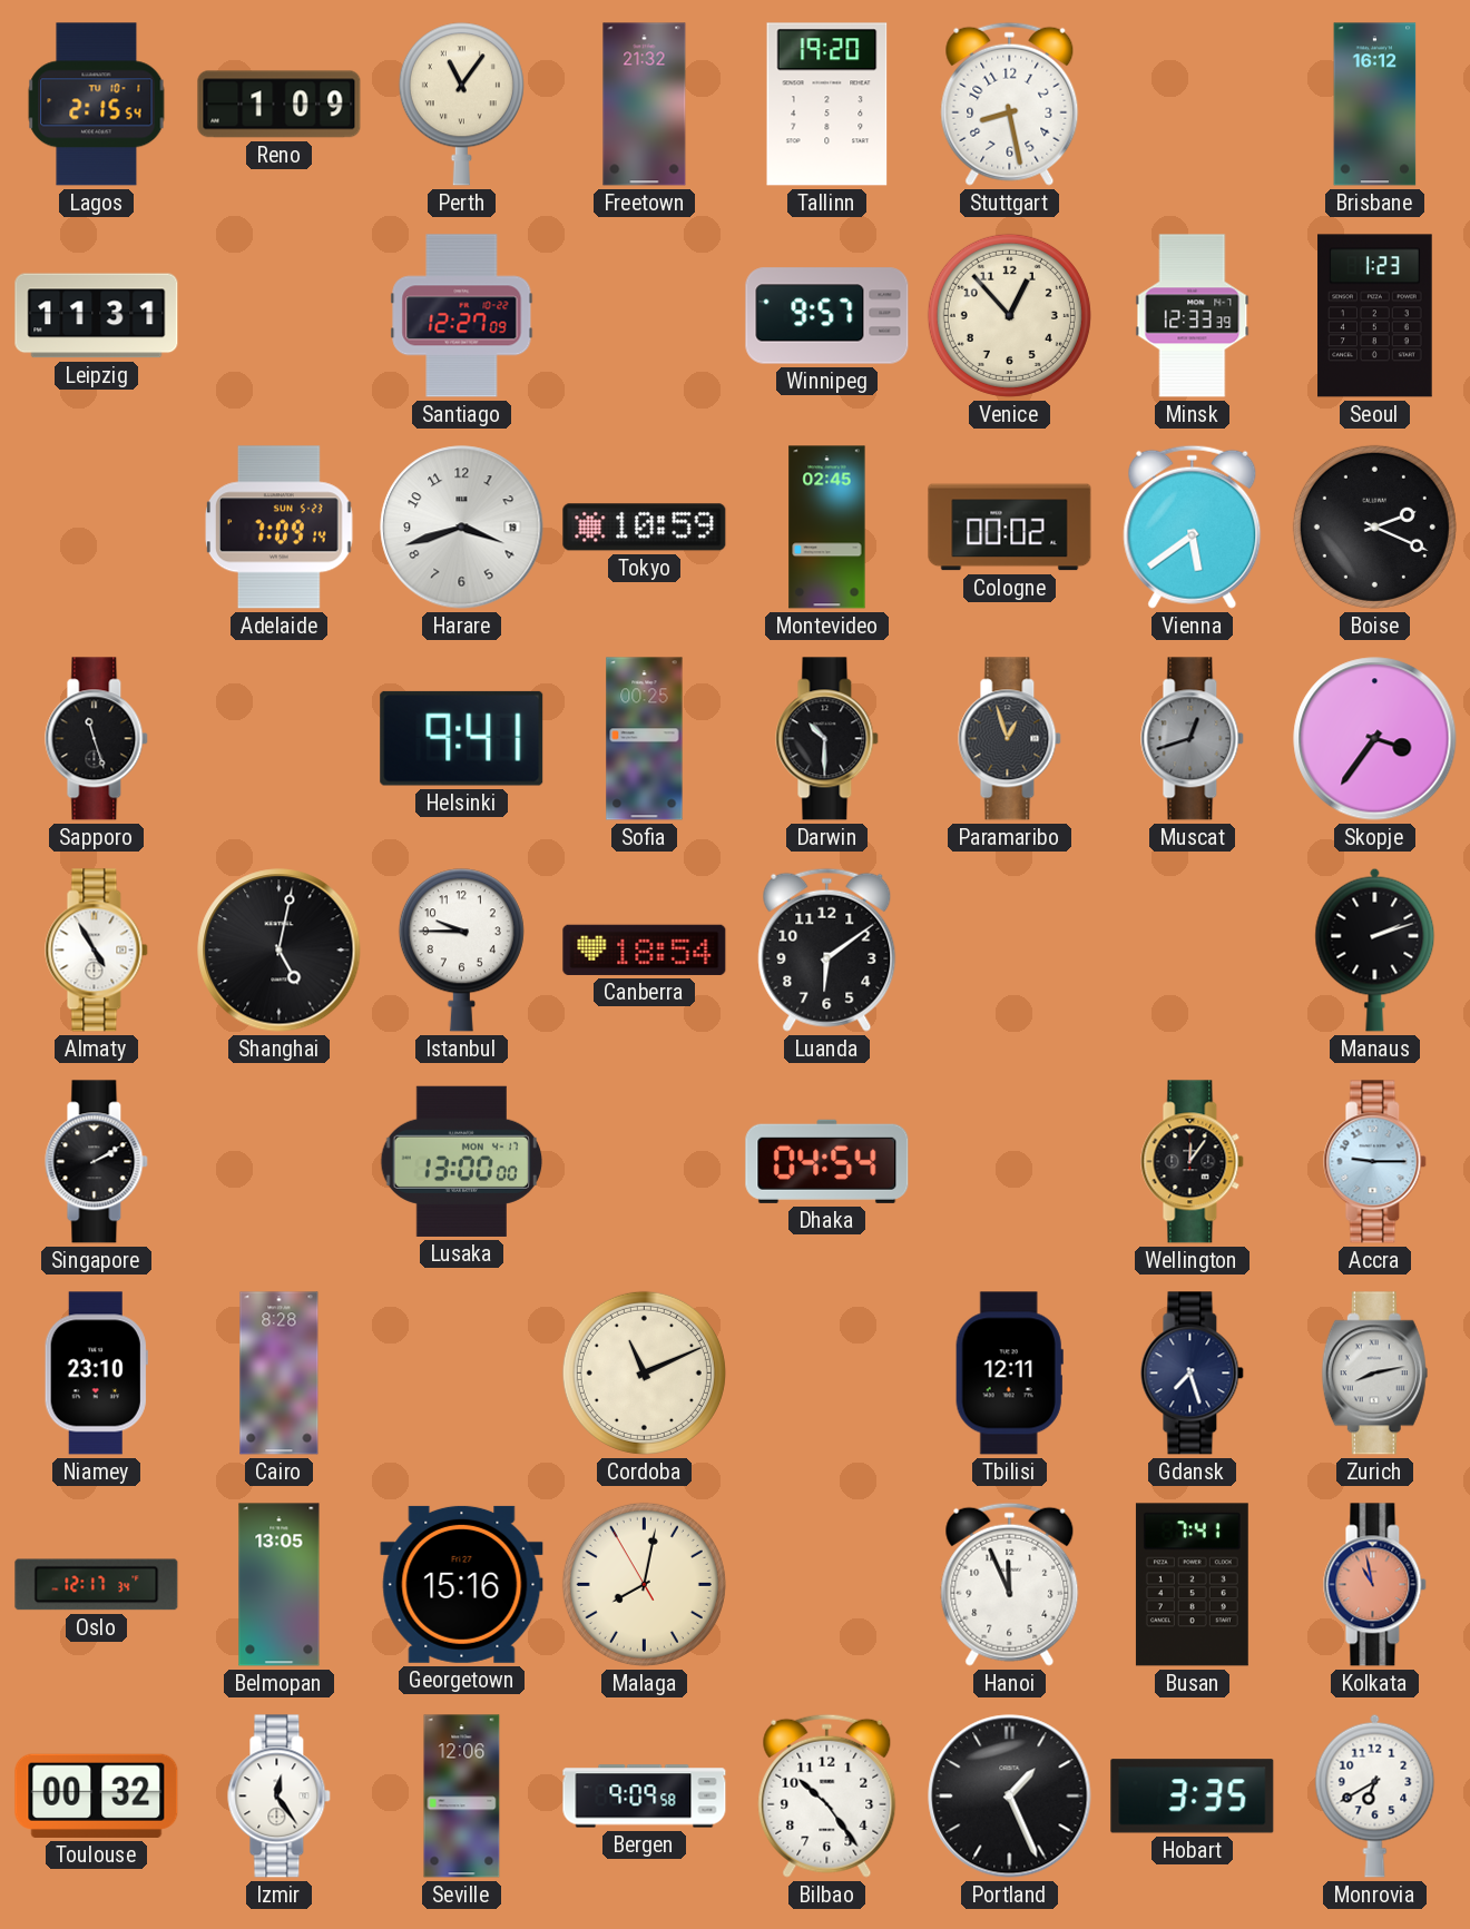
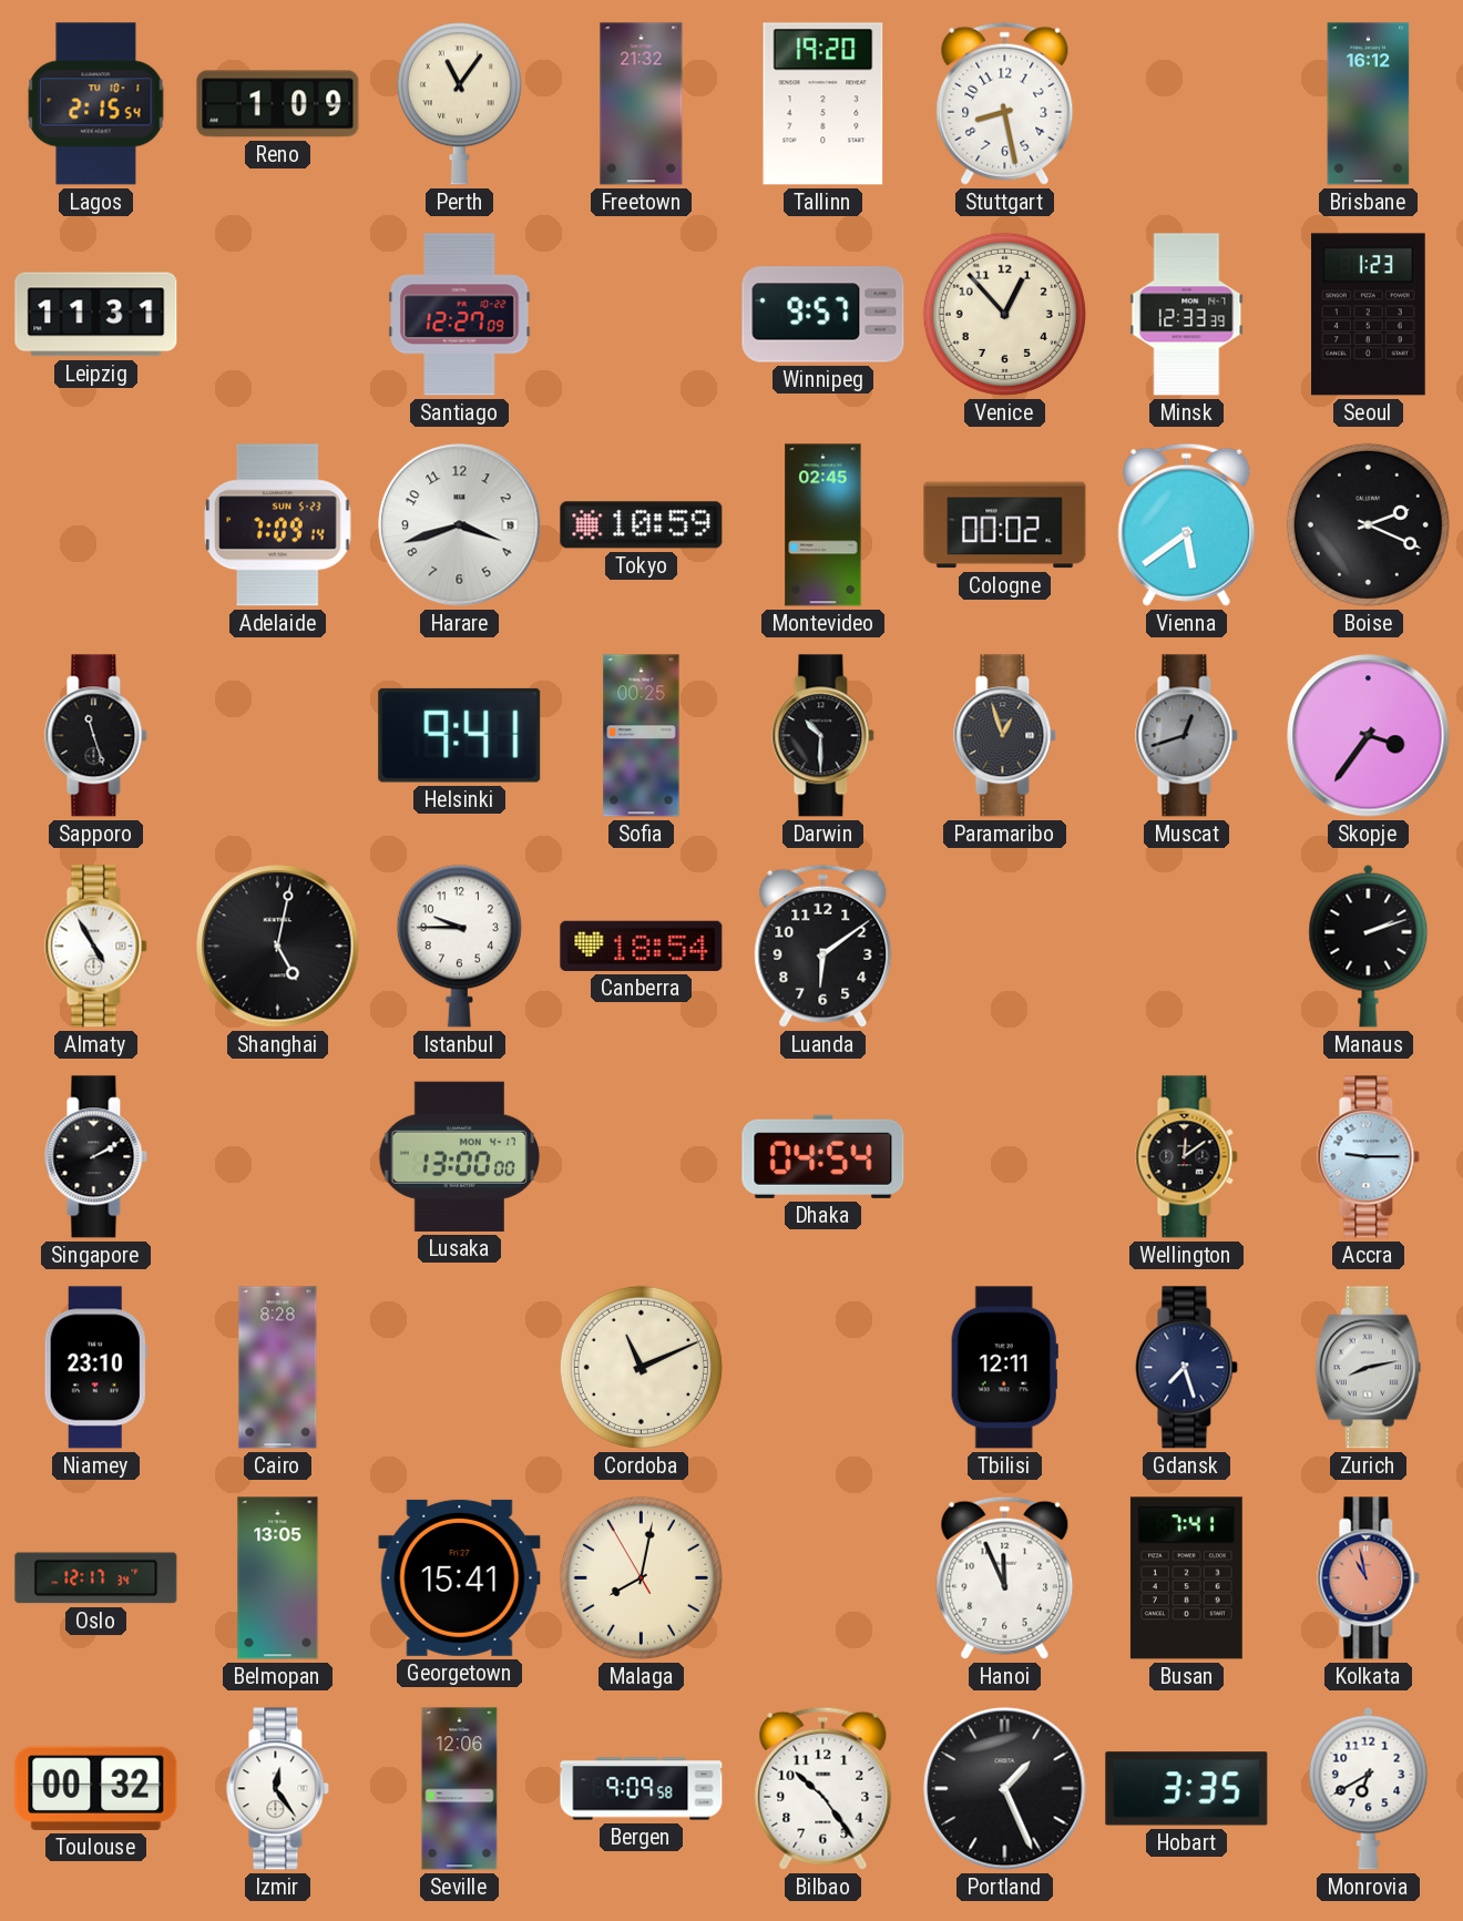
Wellington: 12:06 -> 12:09
Georgetown: 15:16 -> 15:41
